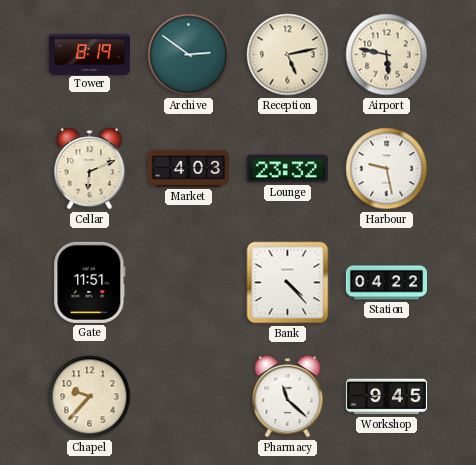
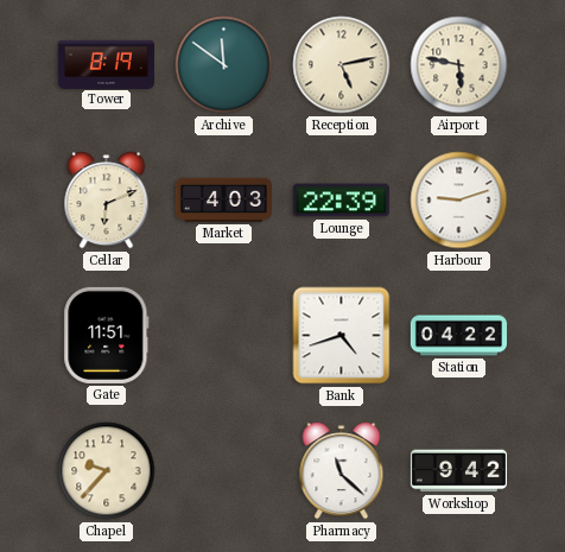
Archive: 2:51 -> 11:51
Lounge: 23:32 -> 22:39
Harbour: 9:28 -> 9:12
Bank: 4:23 -> 4:42
Workshop: 9:45 -> 9:42
